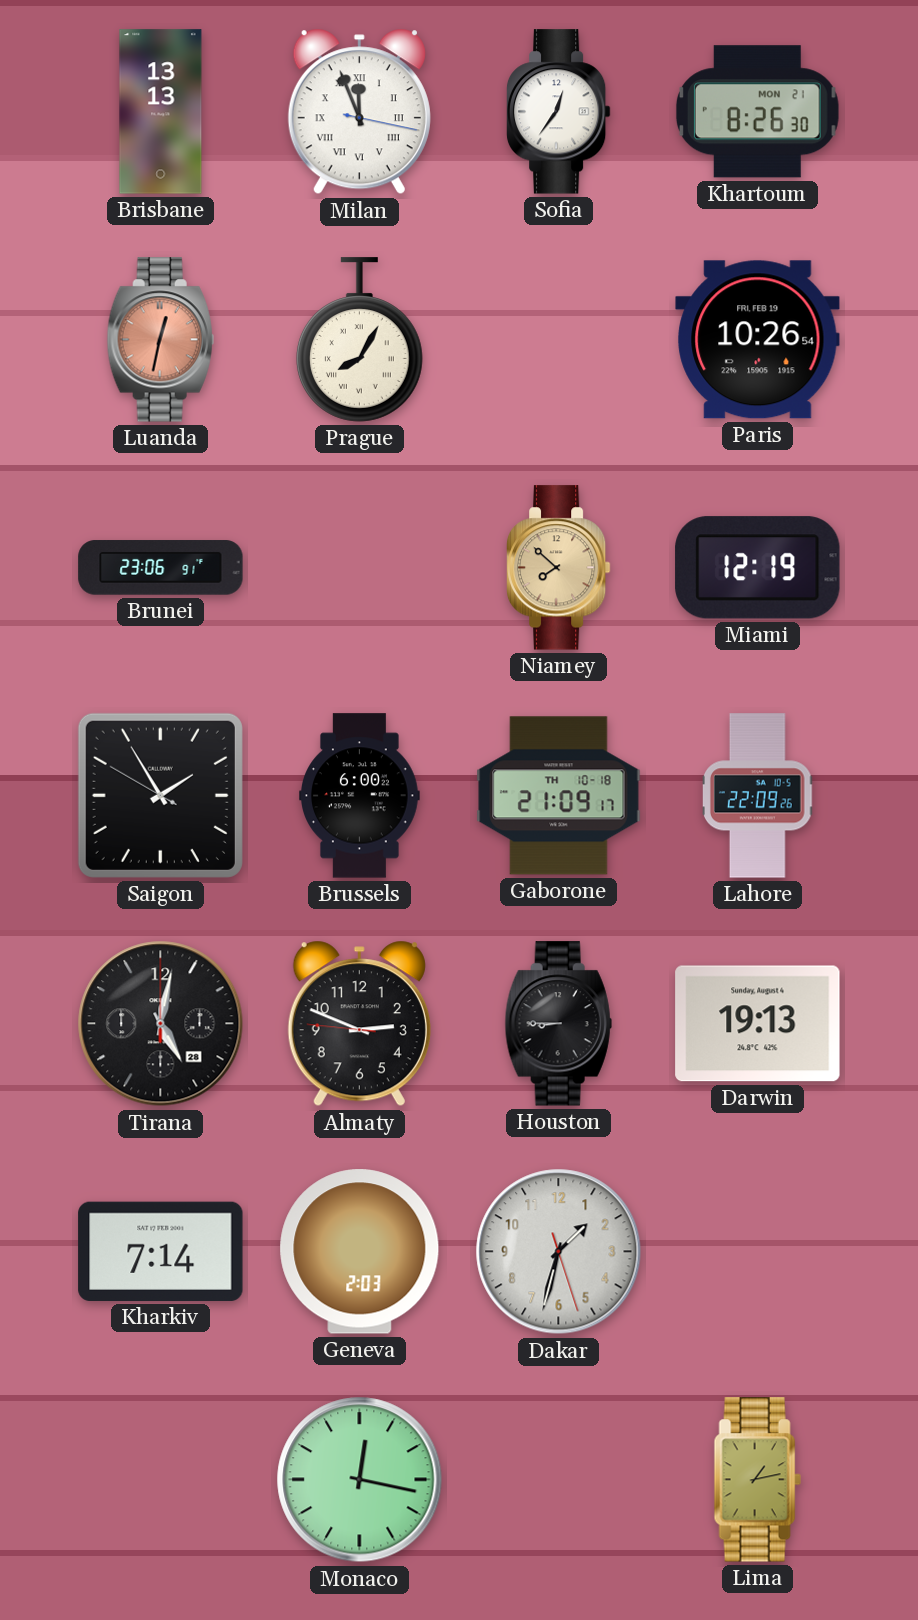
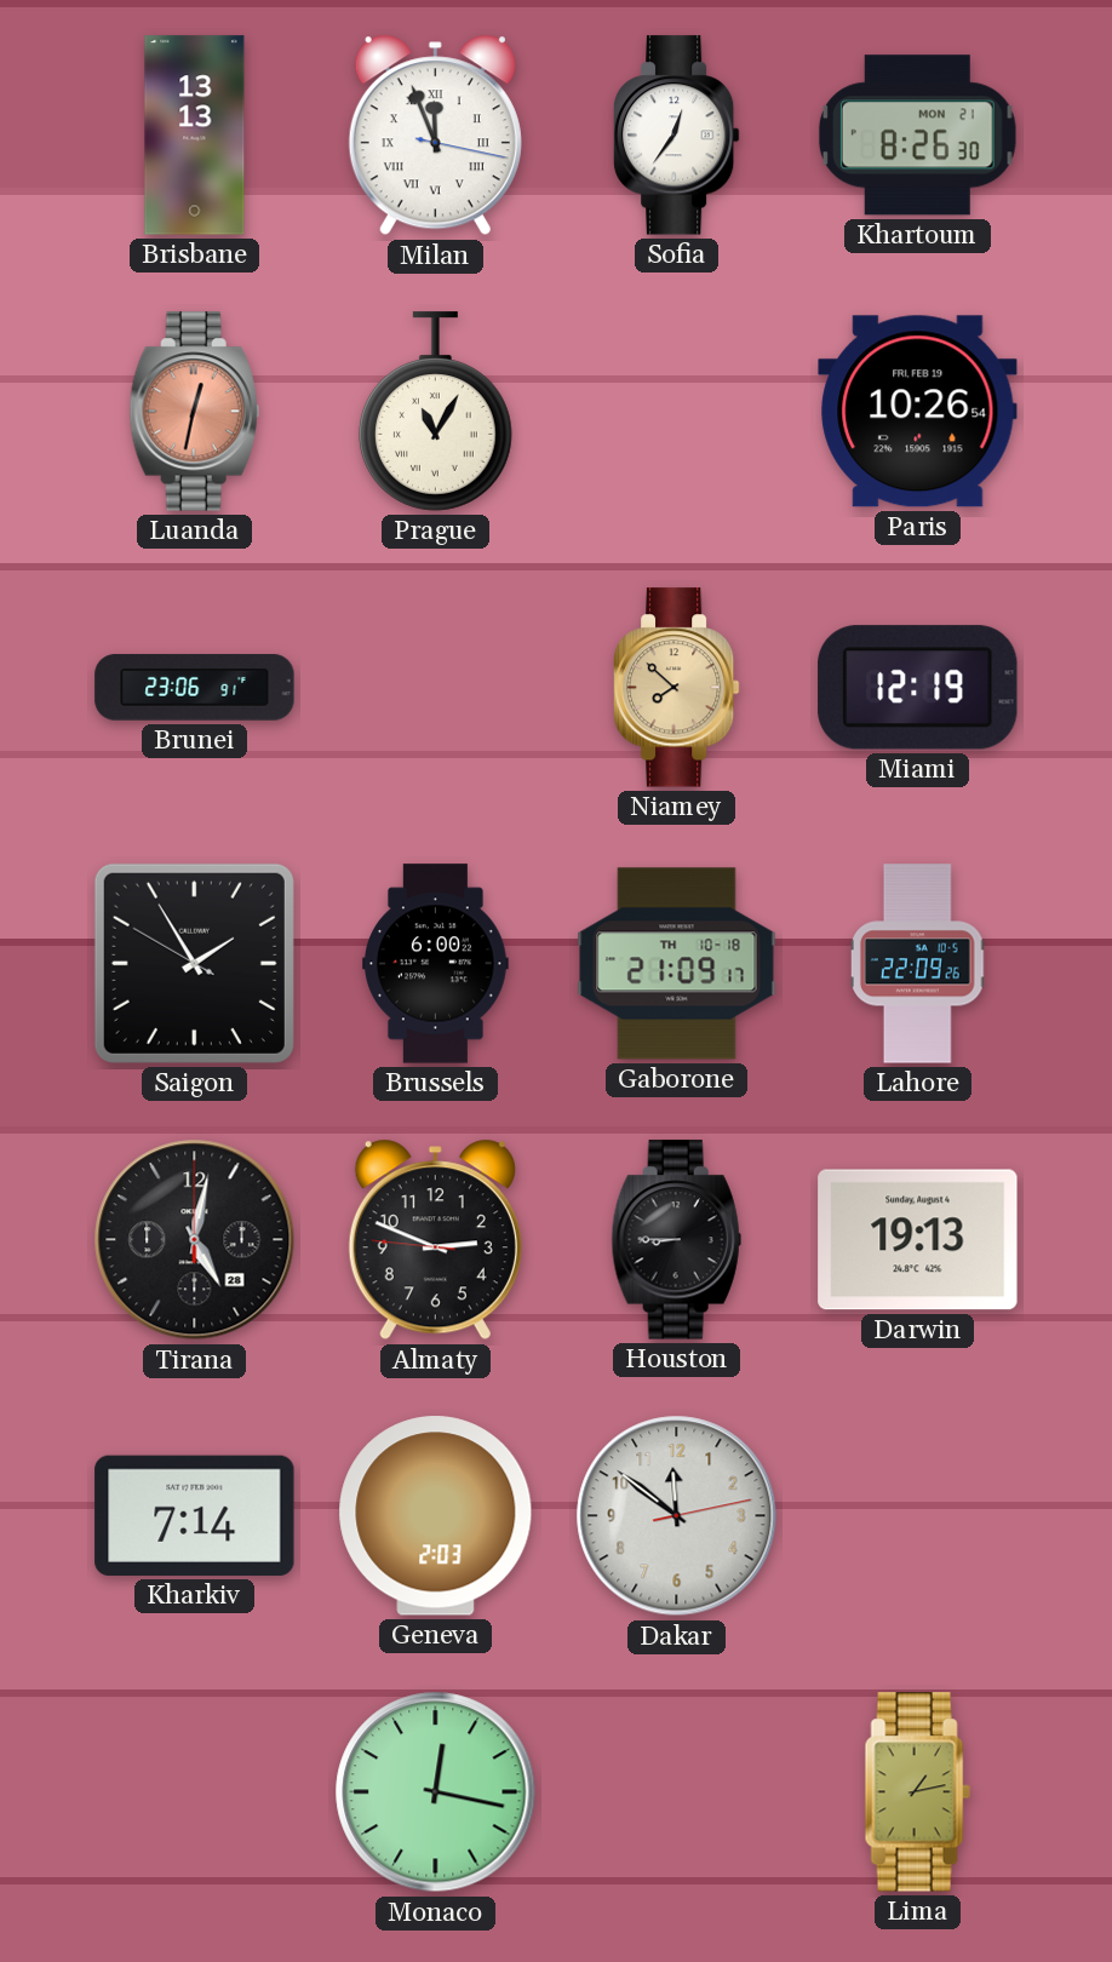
Prague: 8:05 -> 11:05
Dakar: 1:32 -> 11:51
